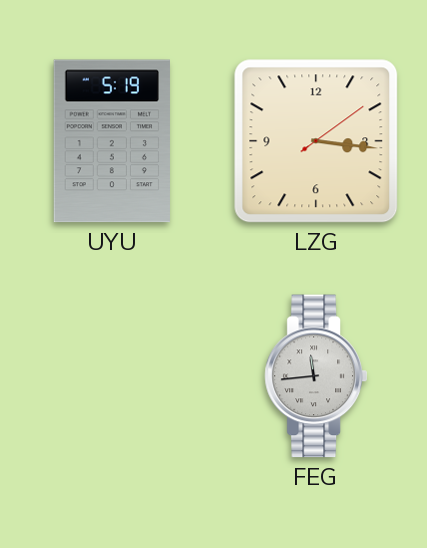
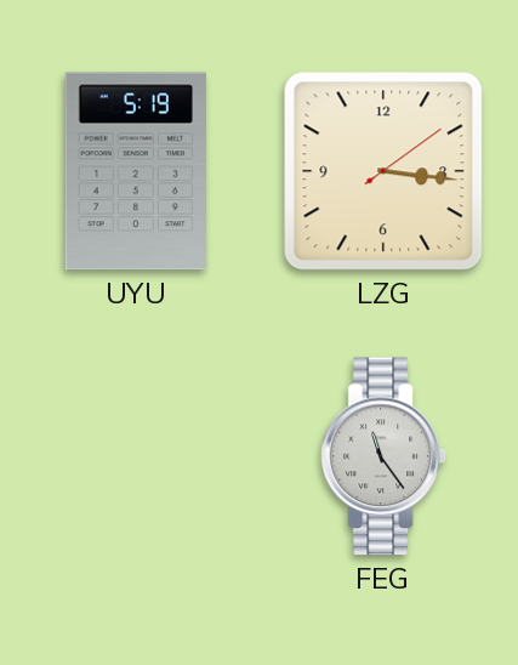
FEG: 11:44 -> 11:24
